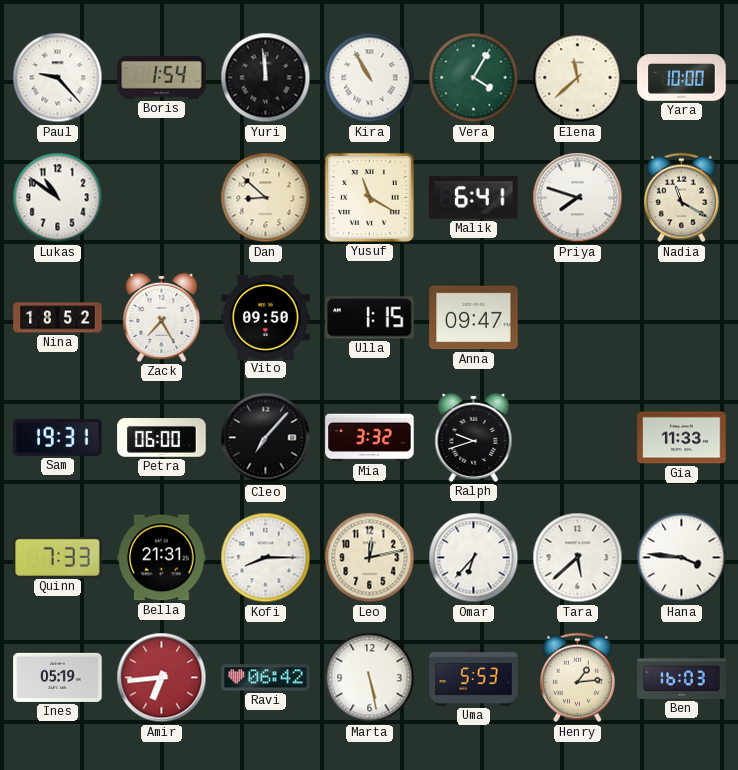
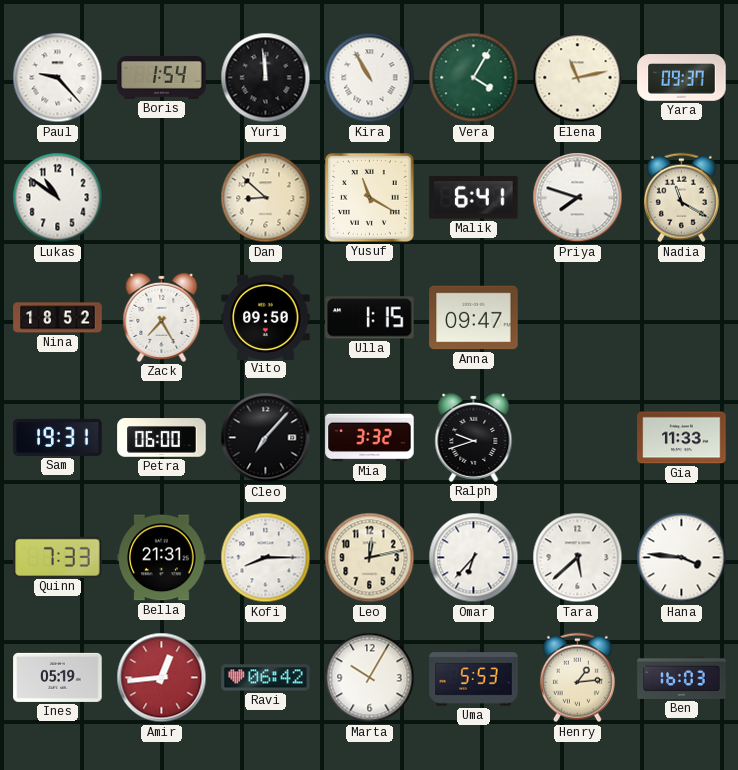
Elena: 11:38 -> 11:13
Yara: 10:00 -> 09:37
Amir: 6:44 -> 12:44
Marta: 5:28 -> 10:05
